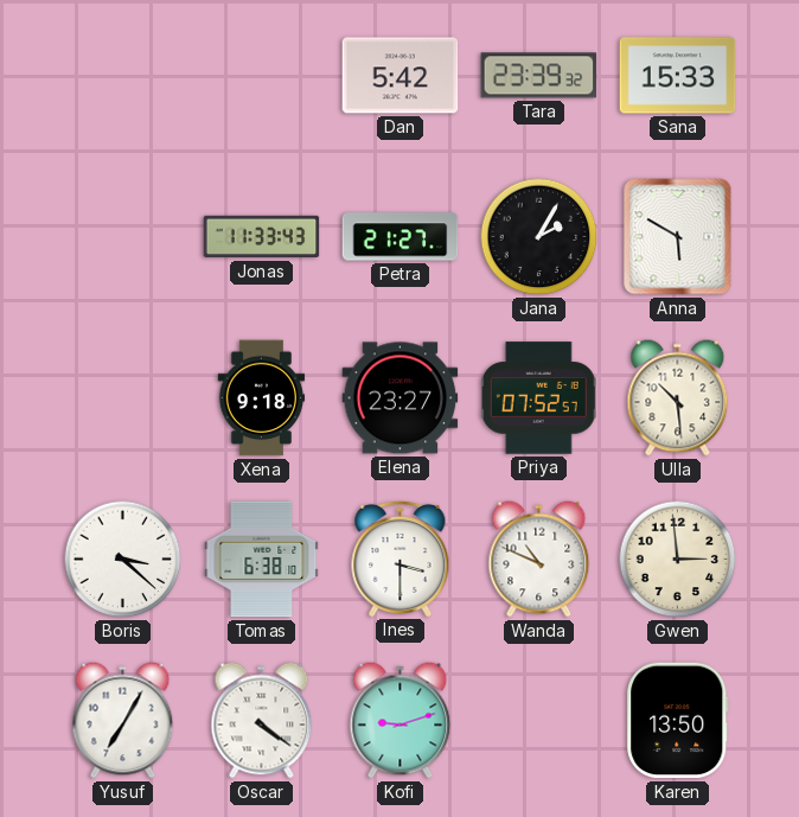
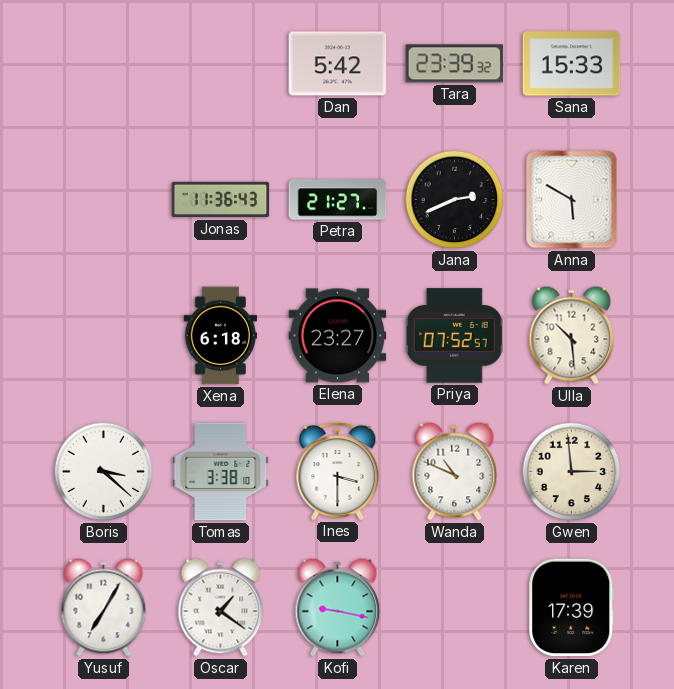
Jonas: 11:33 -> 11:36
Jana: 2:05 -> 2:41
Xena: 9:18 -> 6:18
Tomas: 6:38 -> 3:38
Oscar: 4:21 -> 1:21
Kofi: 9:12 -> 9:17
Karen: 13:50 -> 17:39
